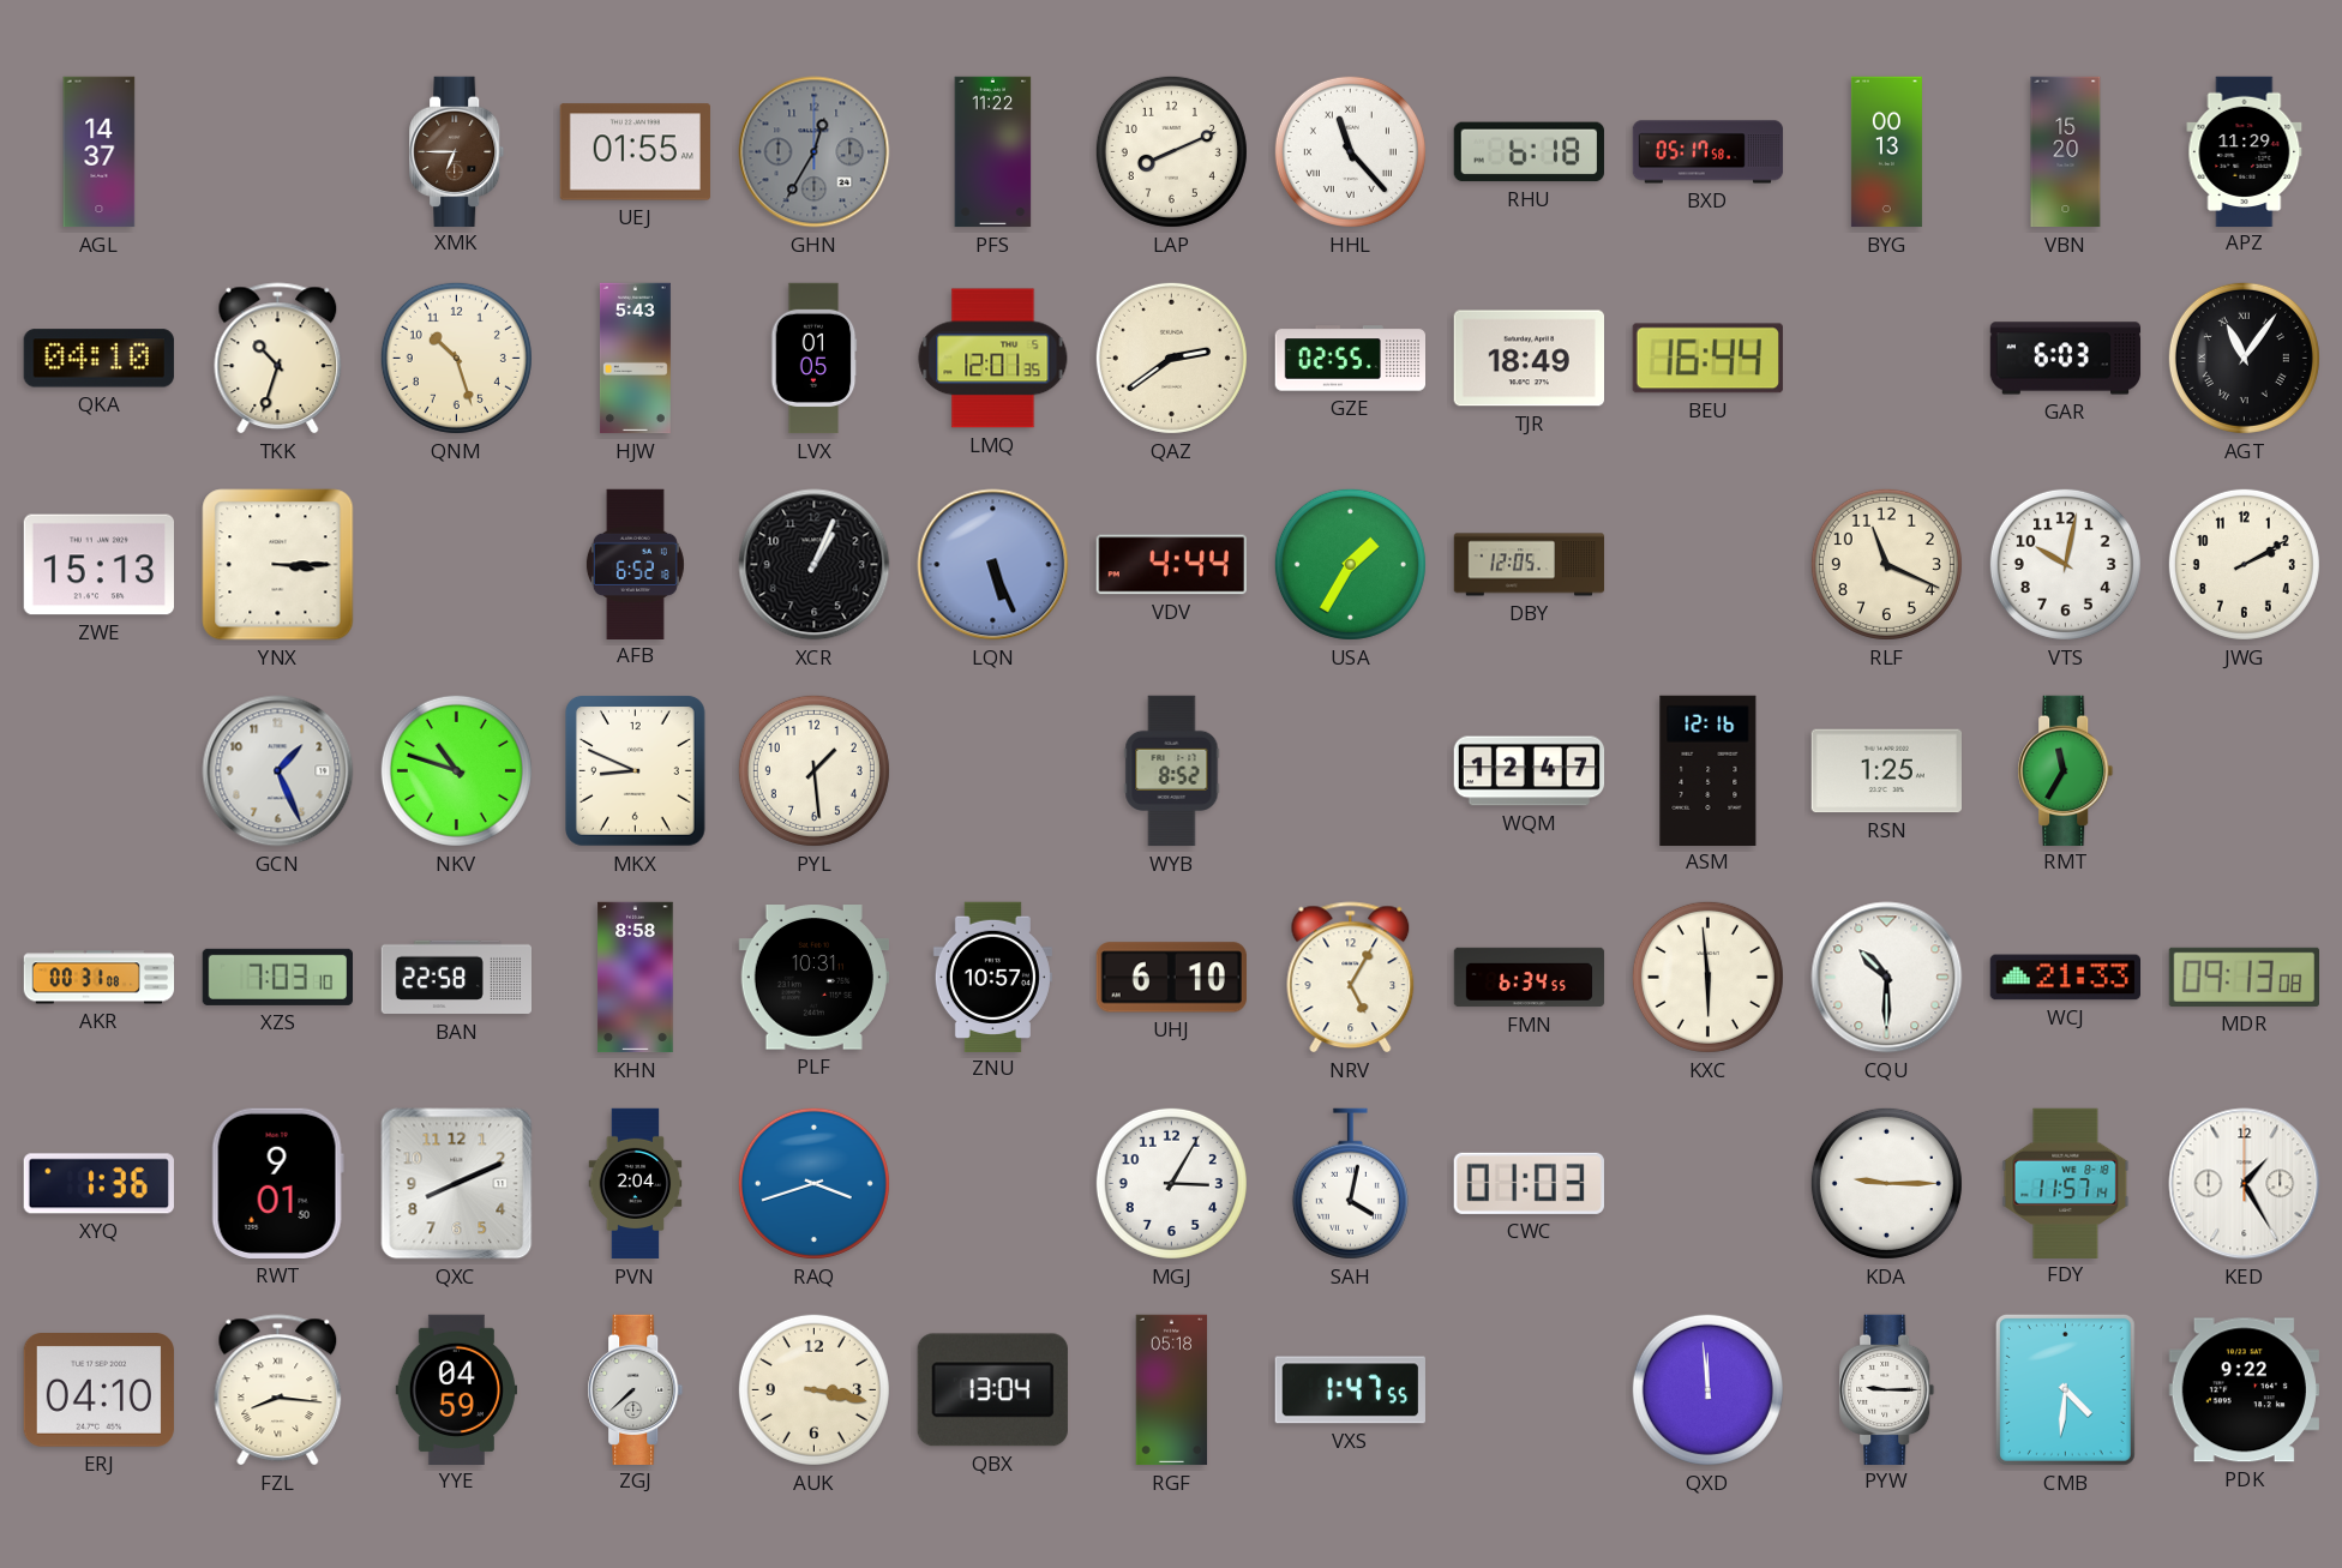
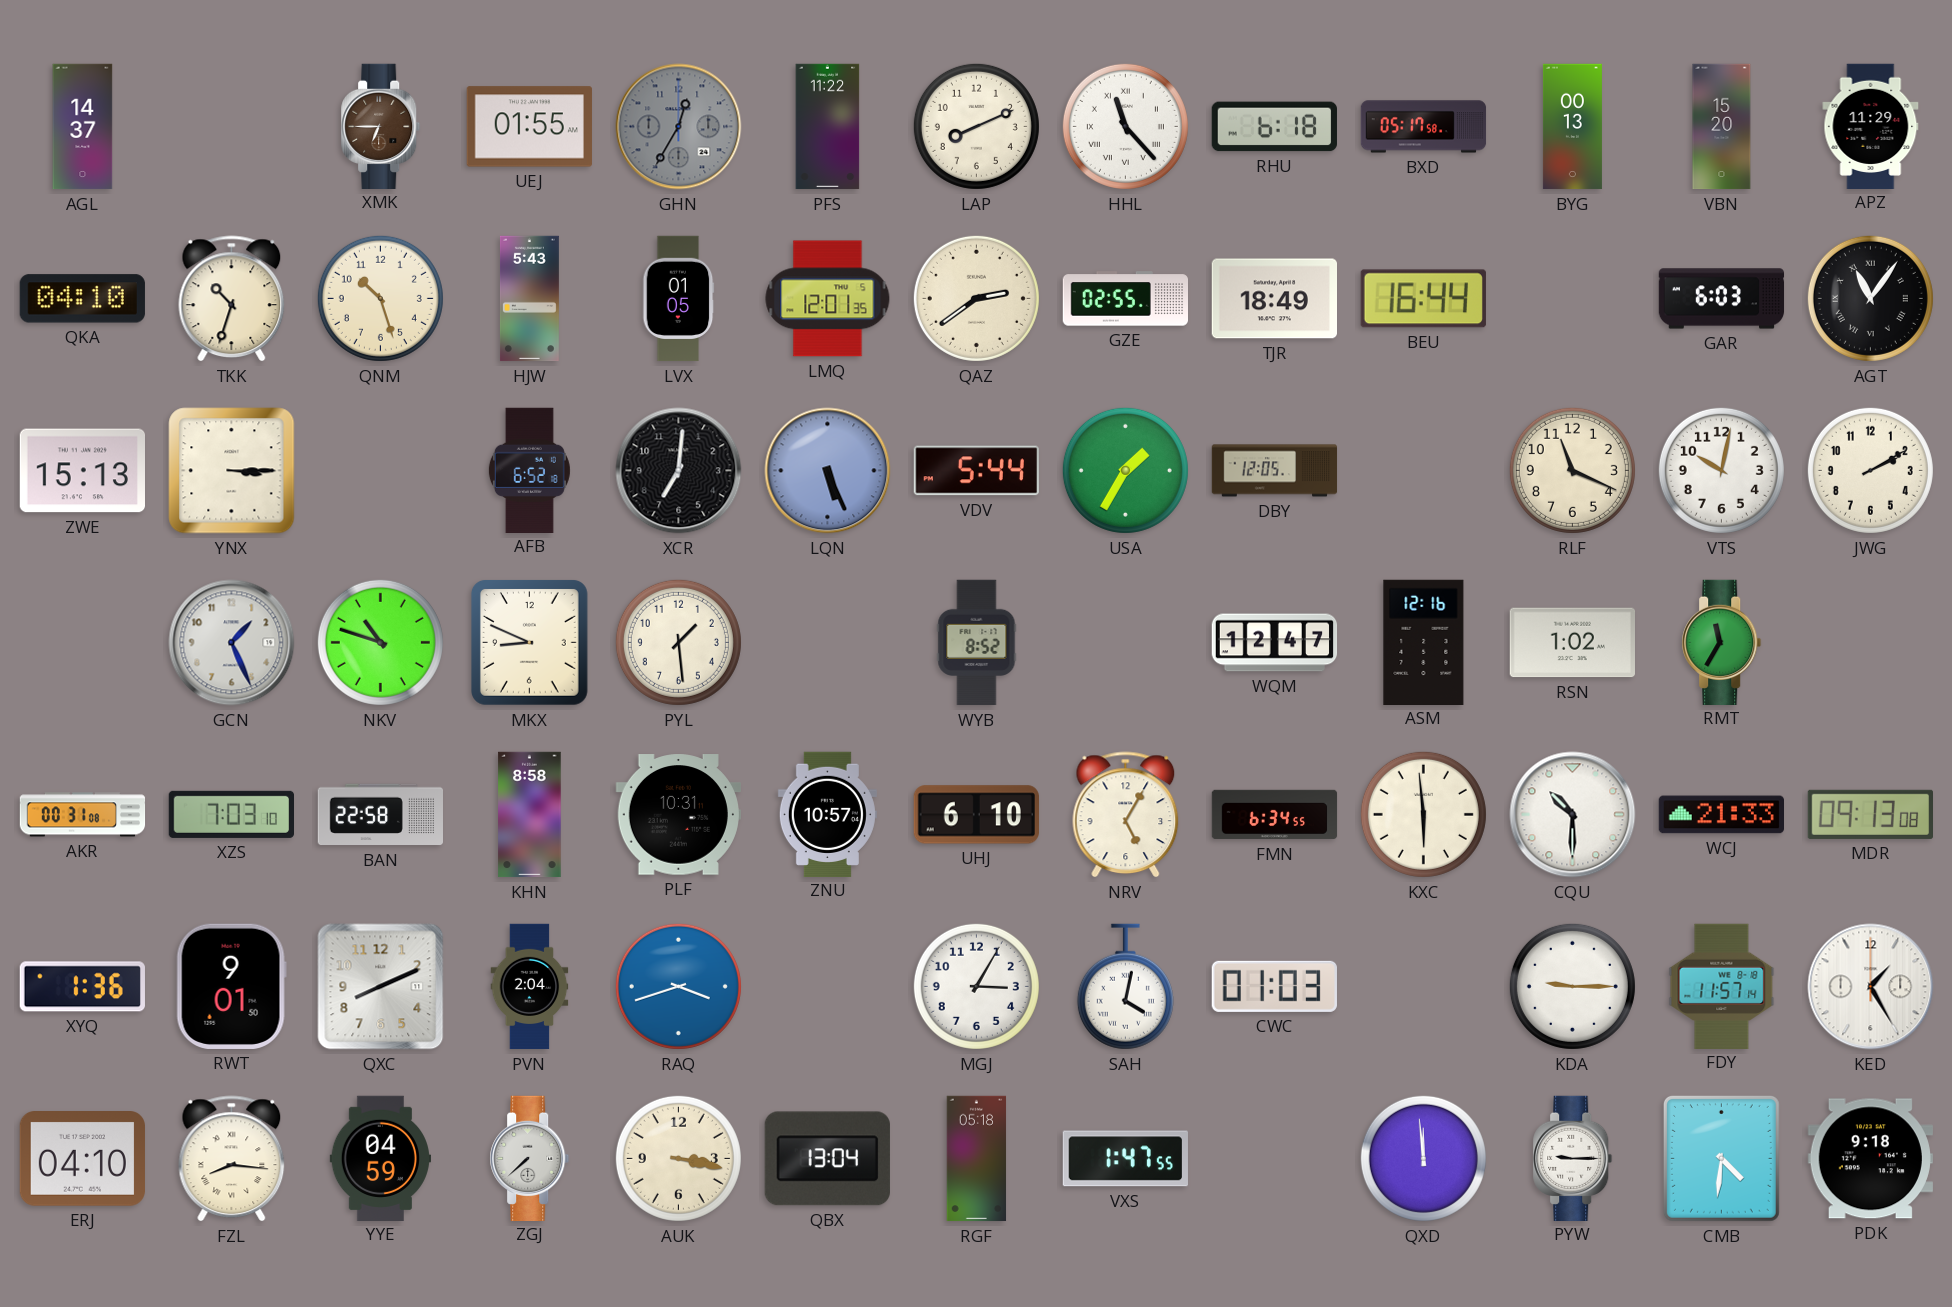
XCR: 1:04 -> 7:01
VDV: 4:44 -> 5:44
RSN: 1:25 -> 1:02
PDK: 9:22 -> 9:18
